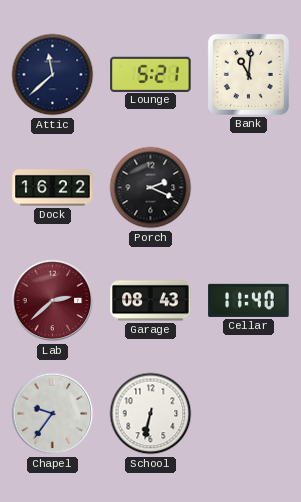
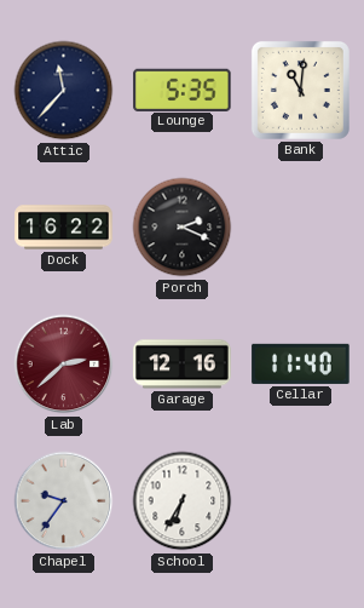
Attic: 11:38 -> 11:37
Lounge: 5:21 -> 5:35
Garage: 08:43 -> 12:16
School: 6:32 -> 6:35
